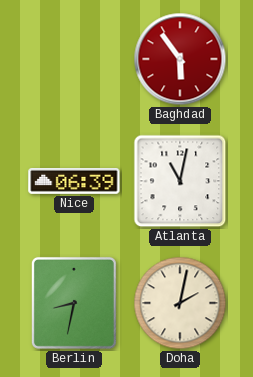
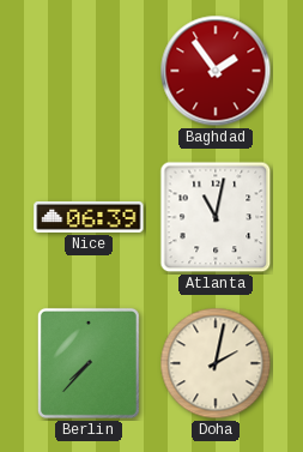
Baghdad: 5:54 -> 1:54
Berlin: 8:32 -> 7:37
